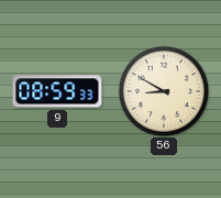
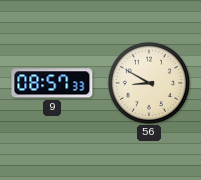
9: 08:59 -> 08:57
